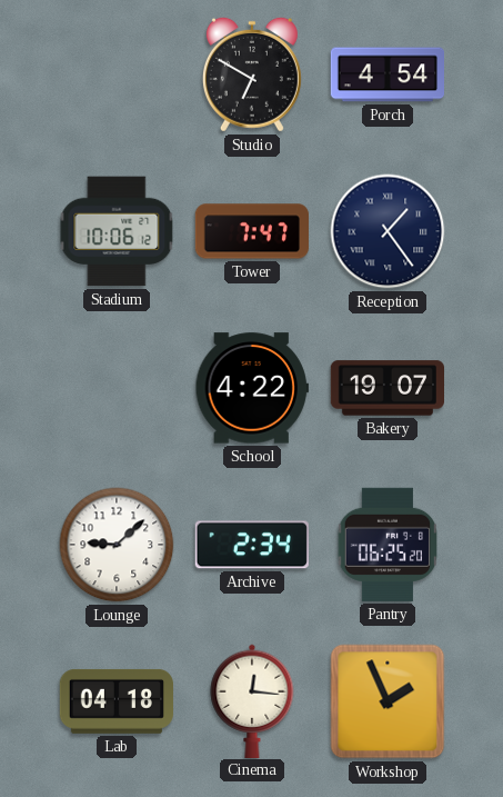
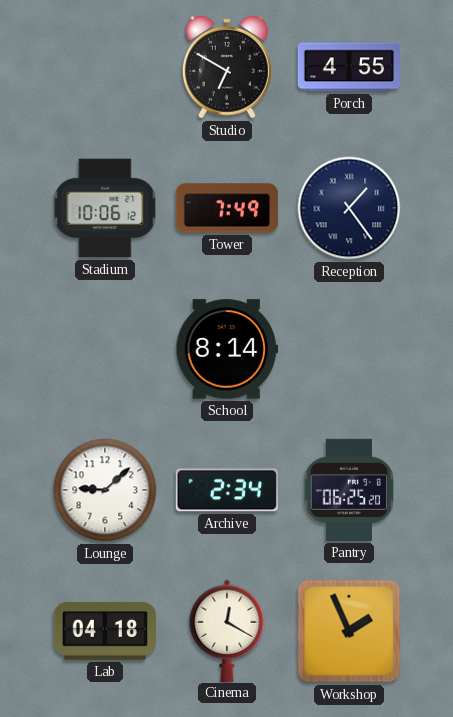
Porch: 4:54 -> 4:55
Tower: 7:47 -> 7:49
School: 4:22 -> 8:14
Bakery: 19:07 -> none
Cinema: 12:16 -> 12:20
